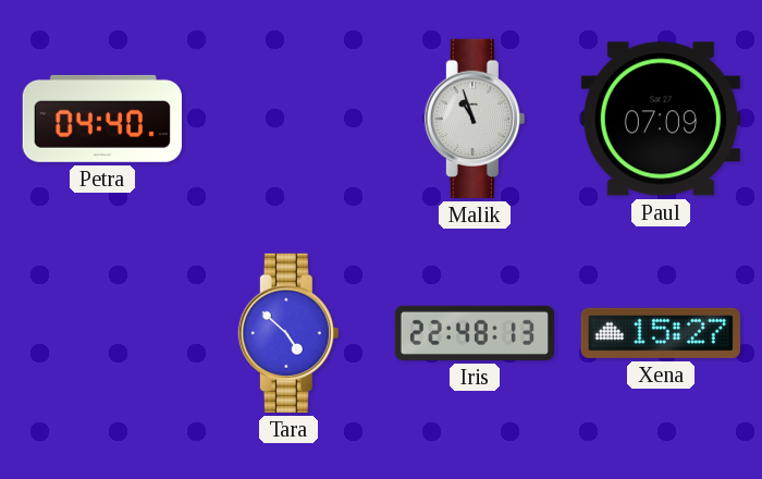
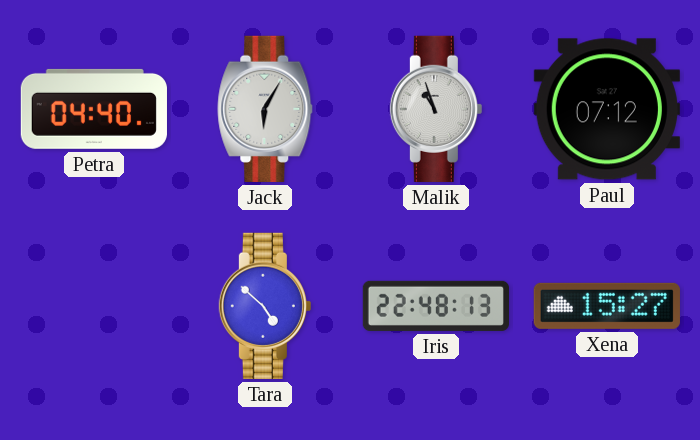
Jack: none -> 6:05
Paul: 07:09 -> 07:12
